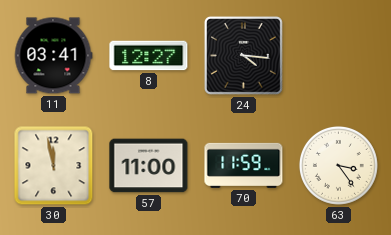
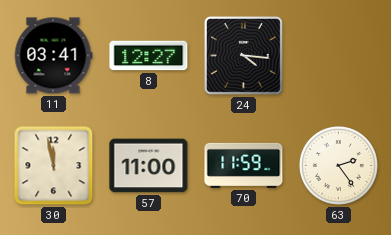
63: 3:24 -> 2:24
